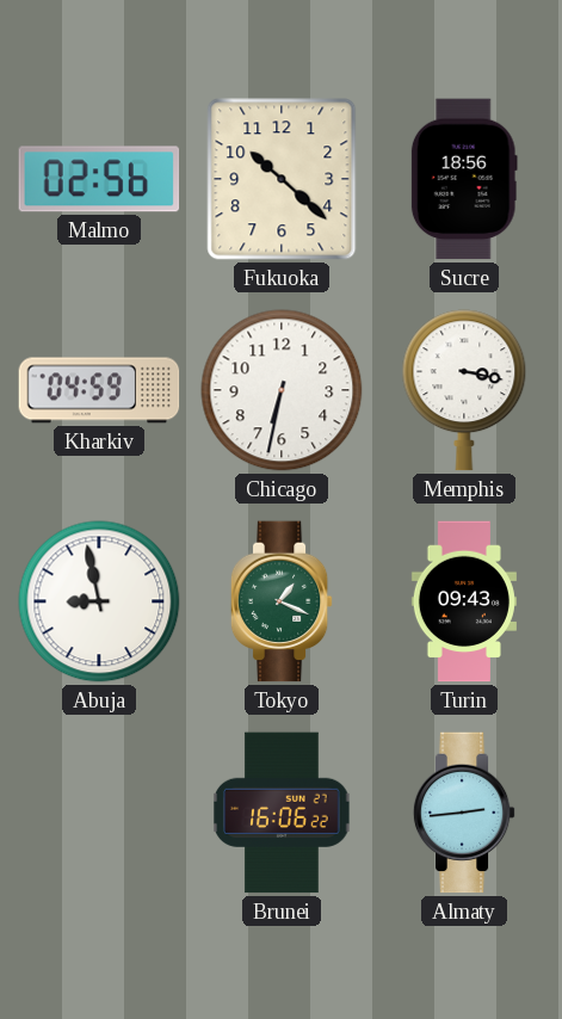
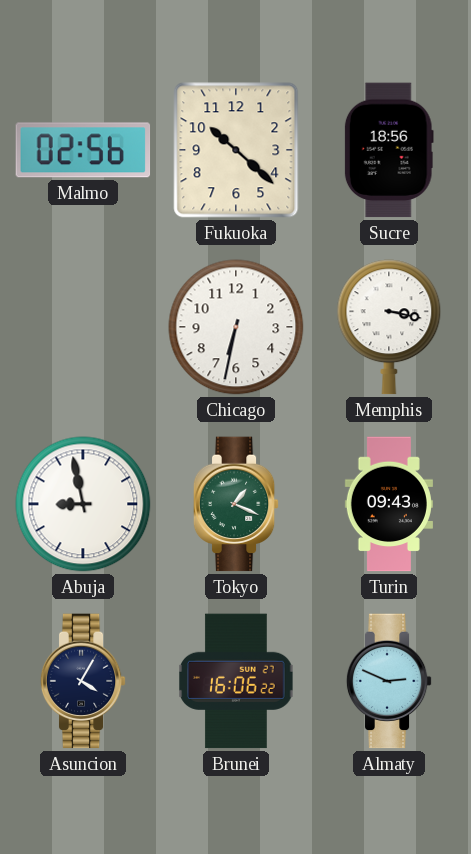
Kharkiv: 04:59 -> none
Asuncion: none -> 4:05
Almaty: 2:44 -> 2:49
